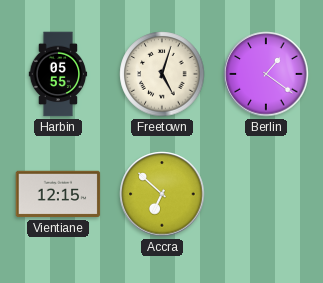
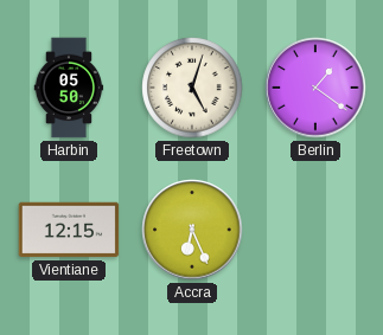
Harbin: 05:55 -> 05:50
Accra: 6:52 -> 6:26
